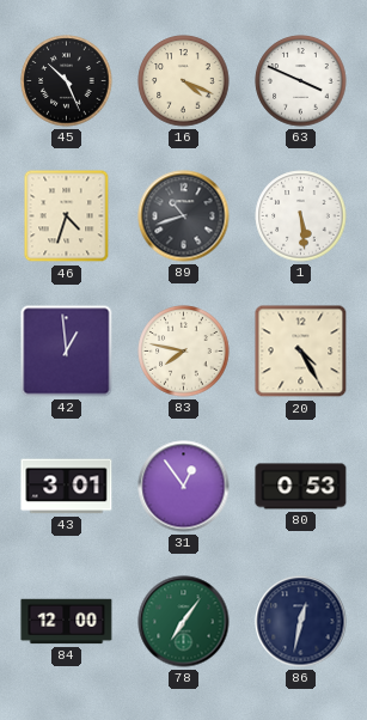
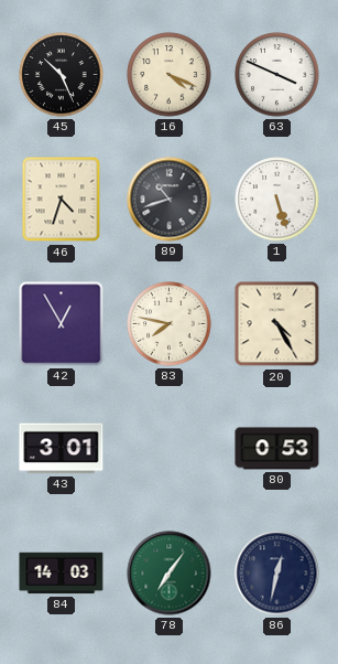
1: 5:29 -> 5:27
42: 12:59 -> 12:55
31: 12:54 -> none
84: 12:00 -> 14:03
